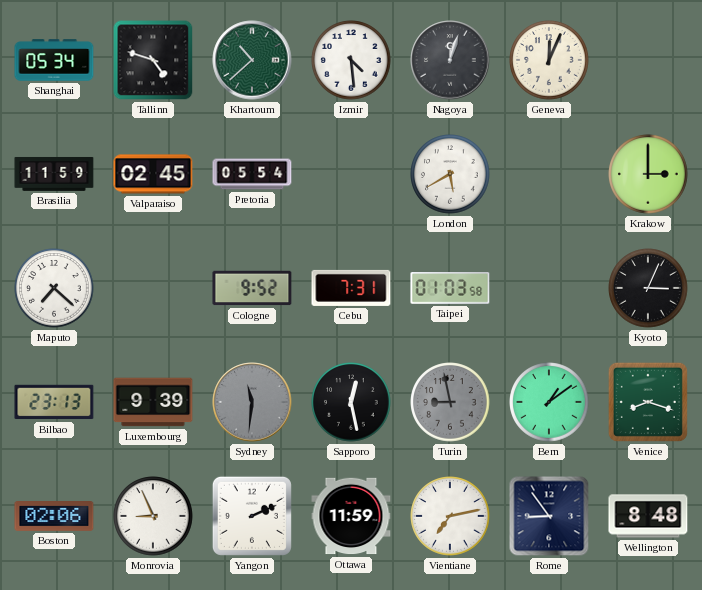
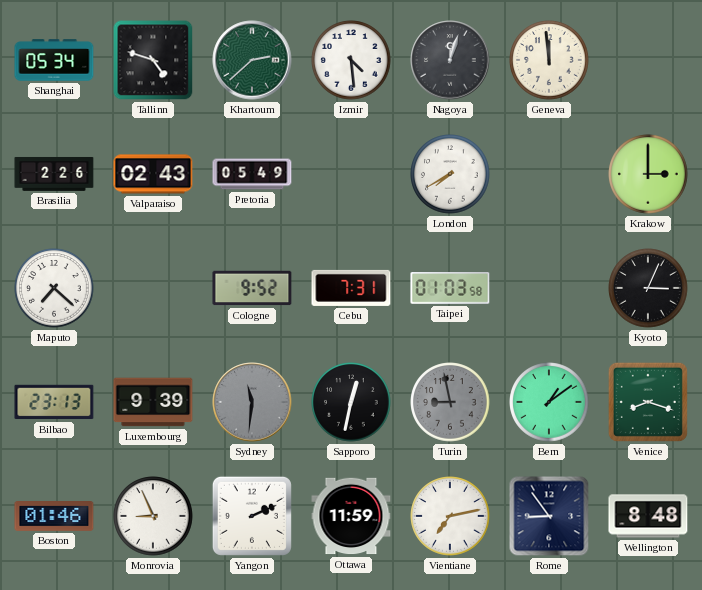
Khartoum: 10:38 -> 2:38
Geneva: 12:04 -> 11:59
Brasilia: 11:59 -> 2:26
Valparaiso: 02:45 -> 02:43
Pretoria: 05:54 -> 05:49
London: 5:40 -> 7:40
Sapporo: 12:28 -> 12:32
Boston: 02:06 -> 01:46
